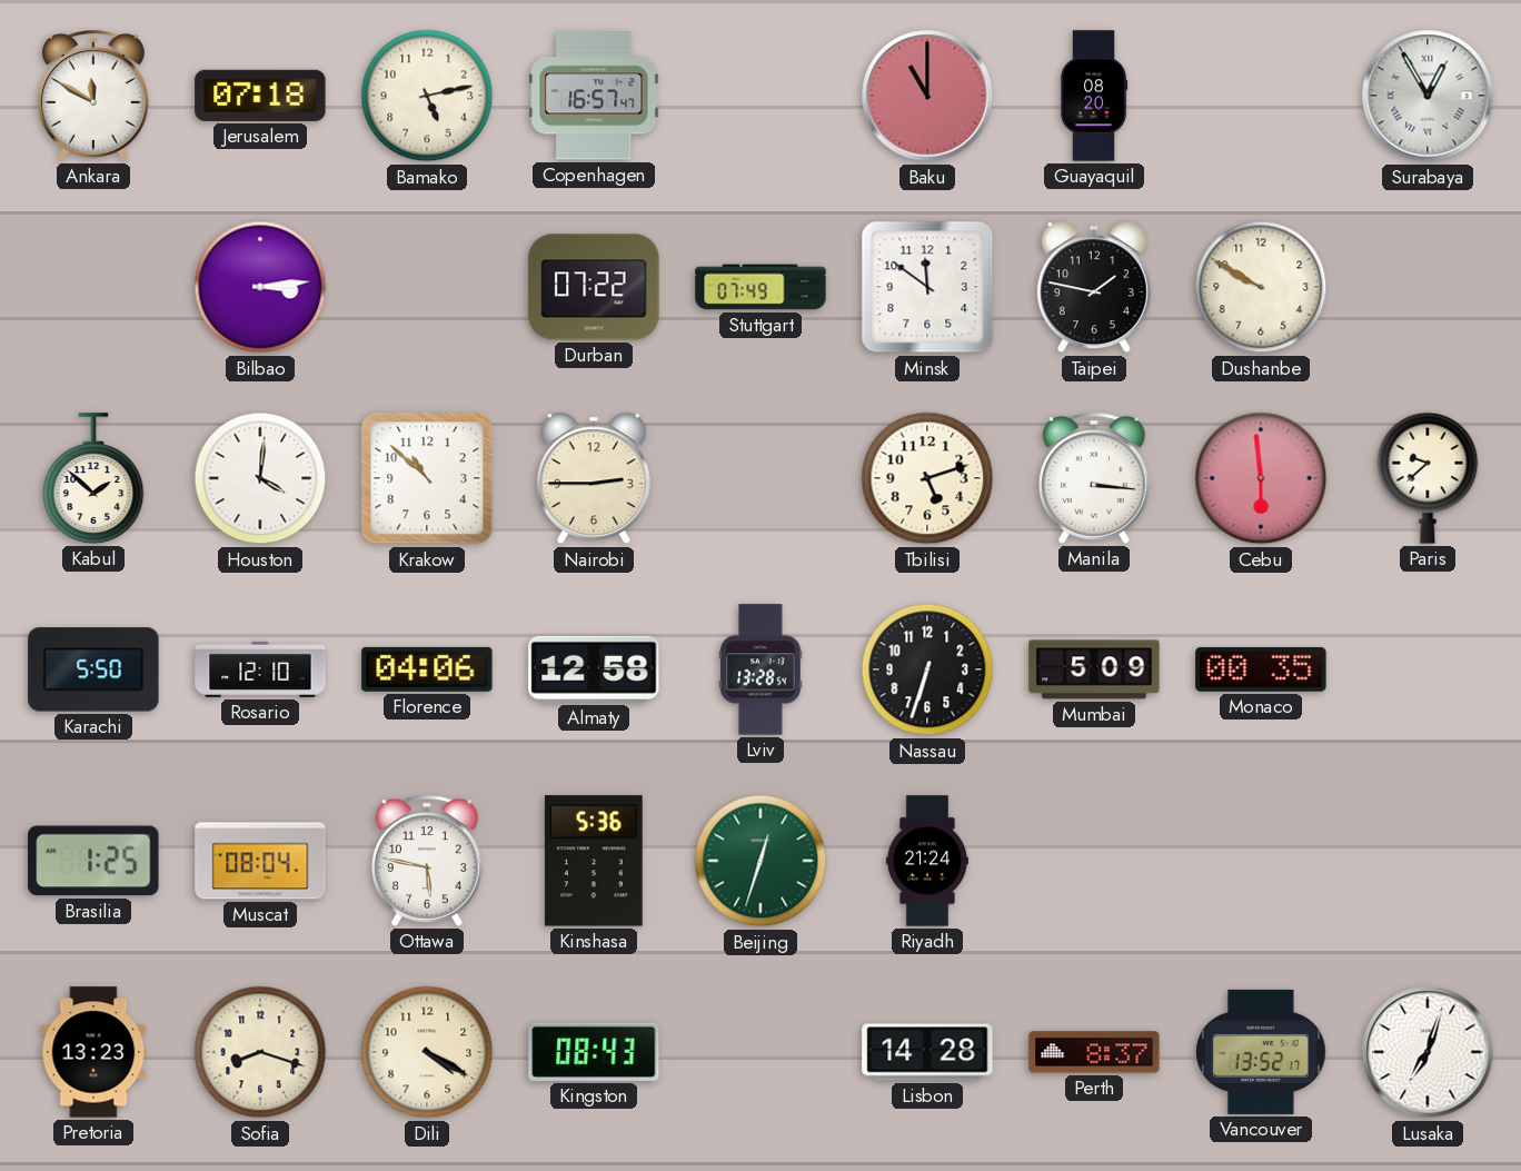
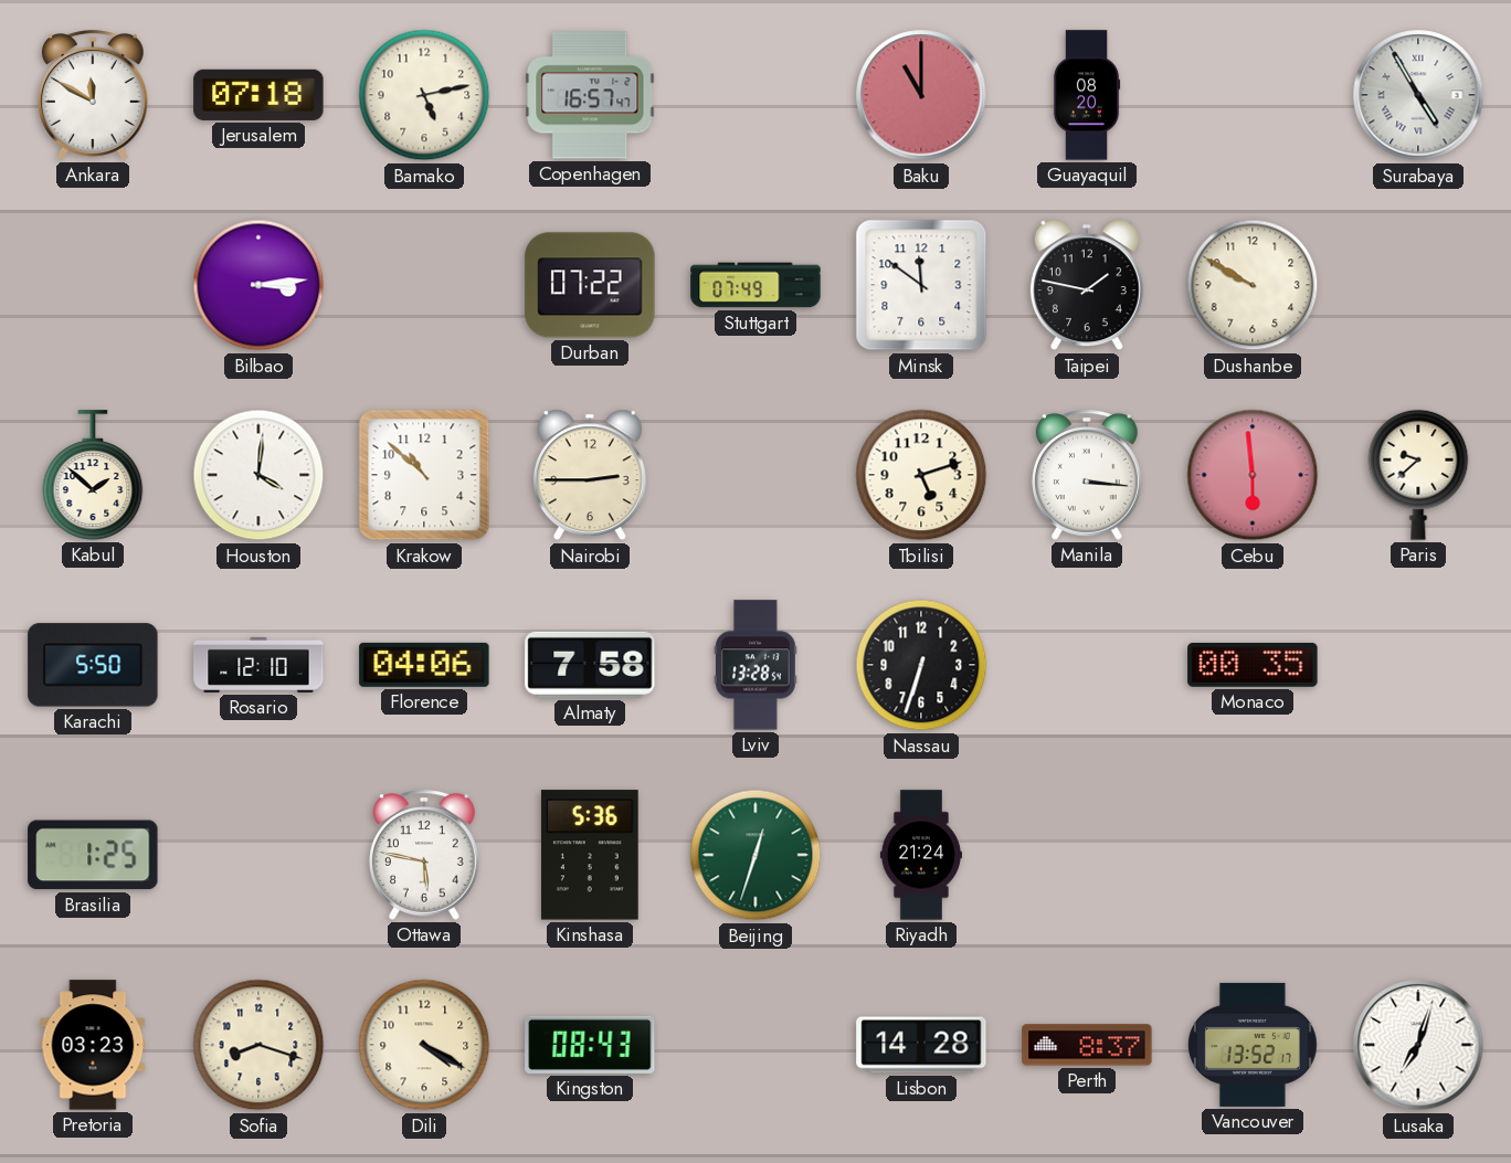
Surabaya: 12:55 -> 4:55
Almaty: 12:58 -> 7:58
Mumbai: 5:09 -> none
Muscat: 08:04 -> none
Pretoria: 13:23 -> 03:23
